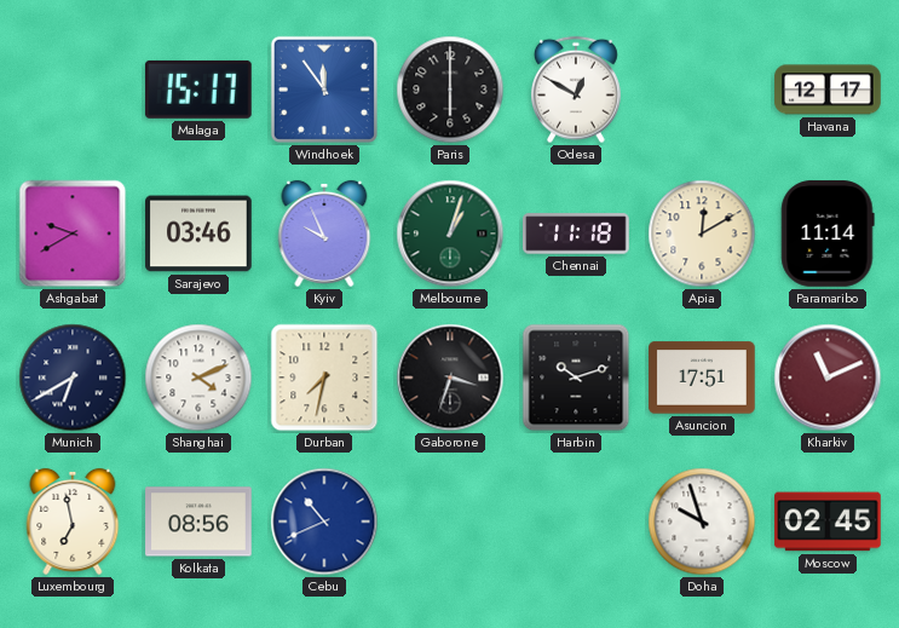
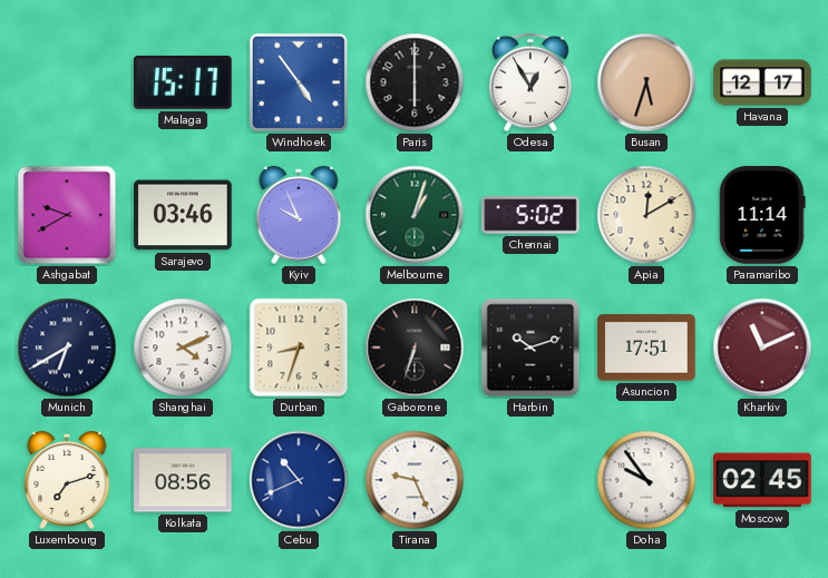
Windhoek: 11:54 -> 4:54
Odesa: 12:50 -> 12:55
Busan: none -> 5:33
Chennai: 11:18 -> 5:02
Durban: 7:32 -> 8:33
Gaborone: 3:33 -> 6:33
Luxembourg: 6:58 -> 7:12
Tirana: none -> 9:26
Doha: 9:57 -> 9:54
